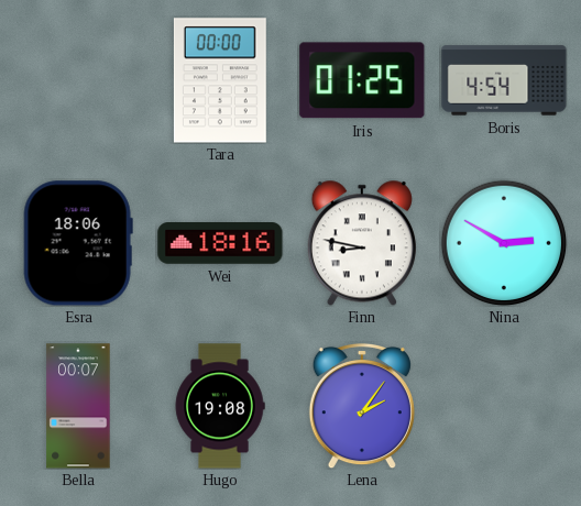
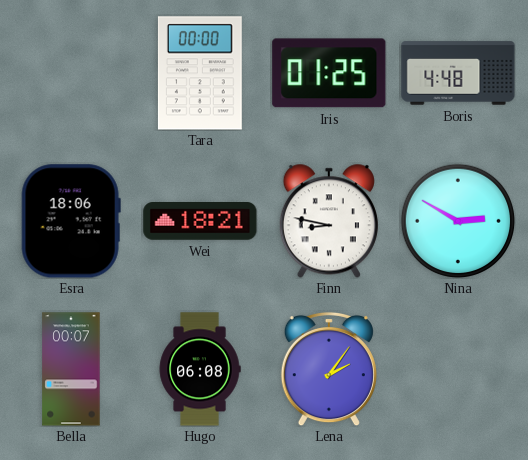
Boris: 4:54 -> 4:48
Wei: 18:16 -> 18:21
Hugo: 19:08 -> 06:08
